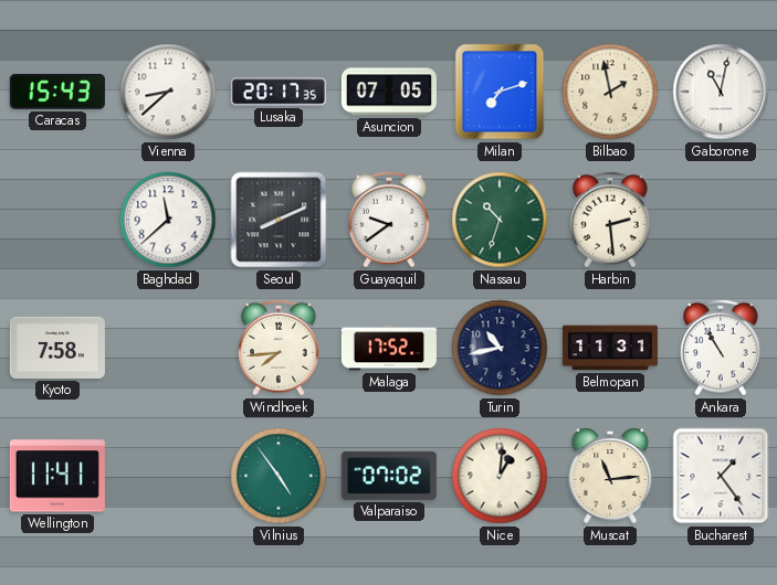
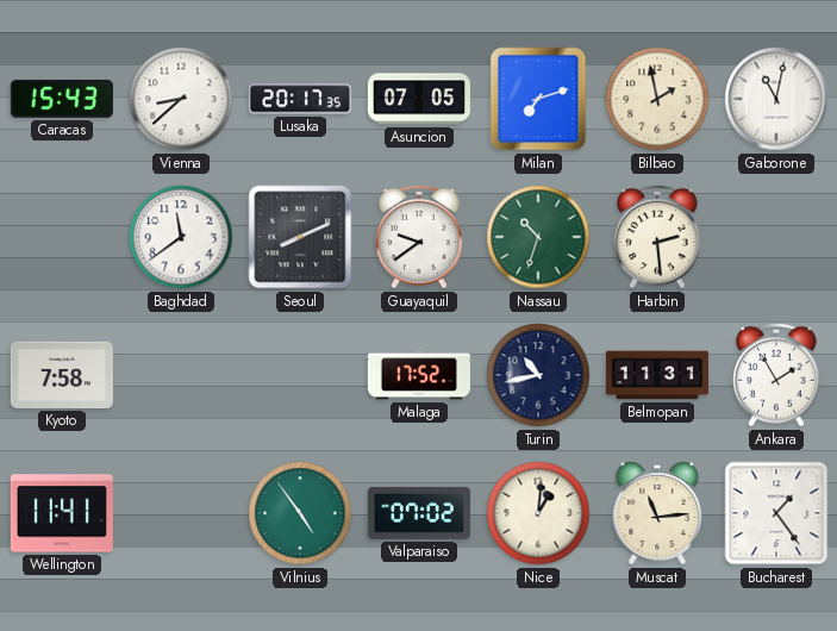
Baghdad: 11:38 -> 11:39
Windhoek: 7:44 -> none
Ankara: 10:55 -> 1:55
